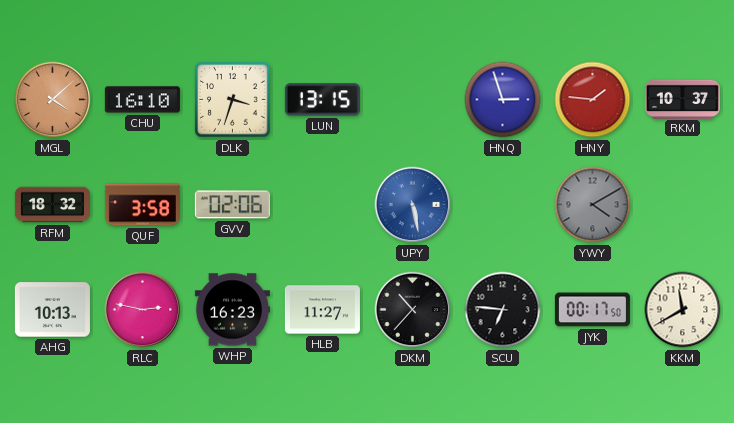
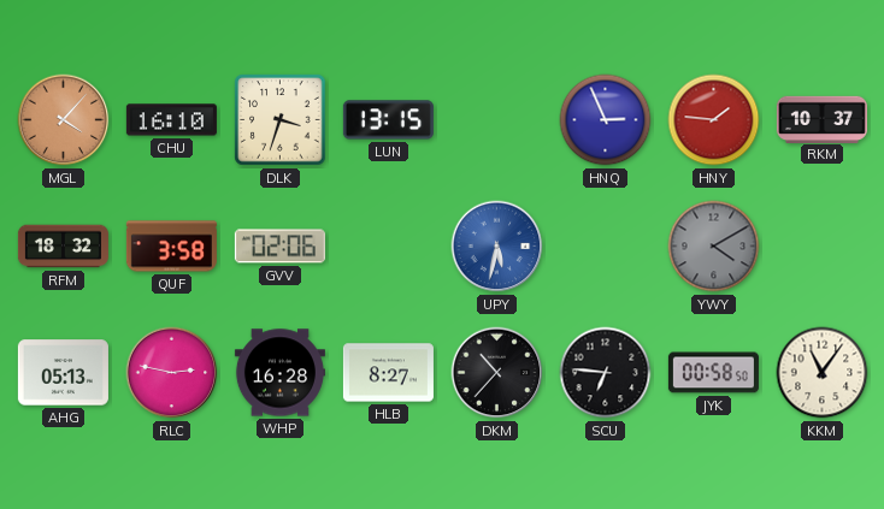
MGL: 4:08 -> 4:07
HNQ: 2:57 -> 2:56
UPY: 5:28 -> 5:32
AHG: 10:13 -> 05:13
WHP: 16:23 -> 16:28
HLB: 11:27 -> 8:27
JYK: 00:17 -> 00:58
KKM: 11:40 -> 11:06
